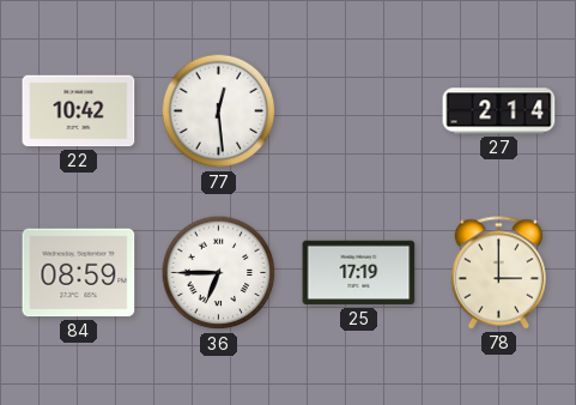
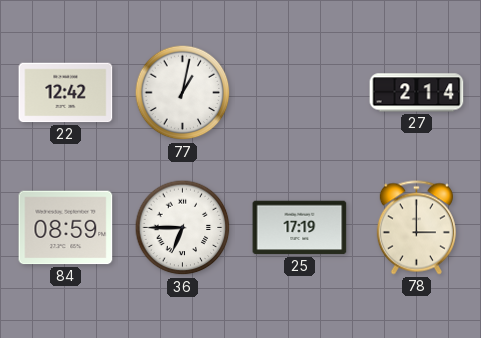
22: 10:42 -> 12:42
77: 12:29 -> 1:02
